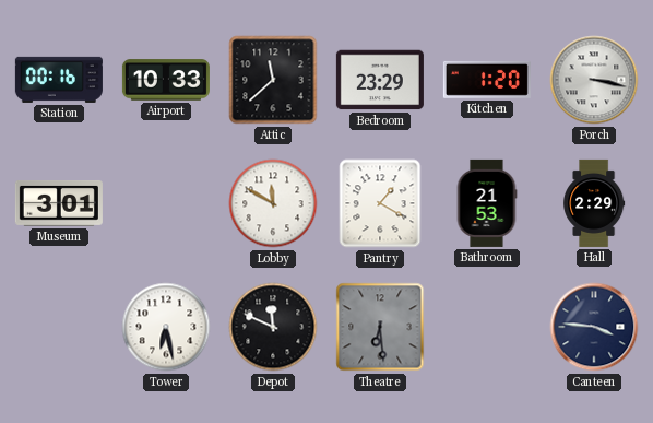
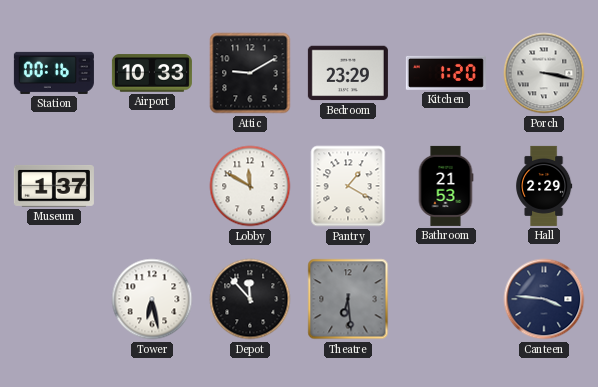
Attic: 11:38 -> 9:10
Museum: 3:01 -> 1:37
Depot: 11:49 -> 11:53
